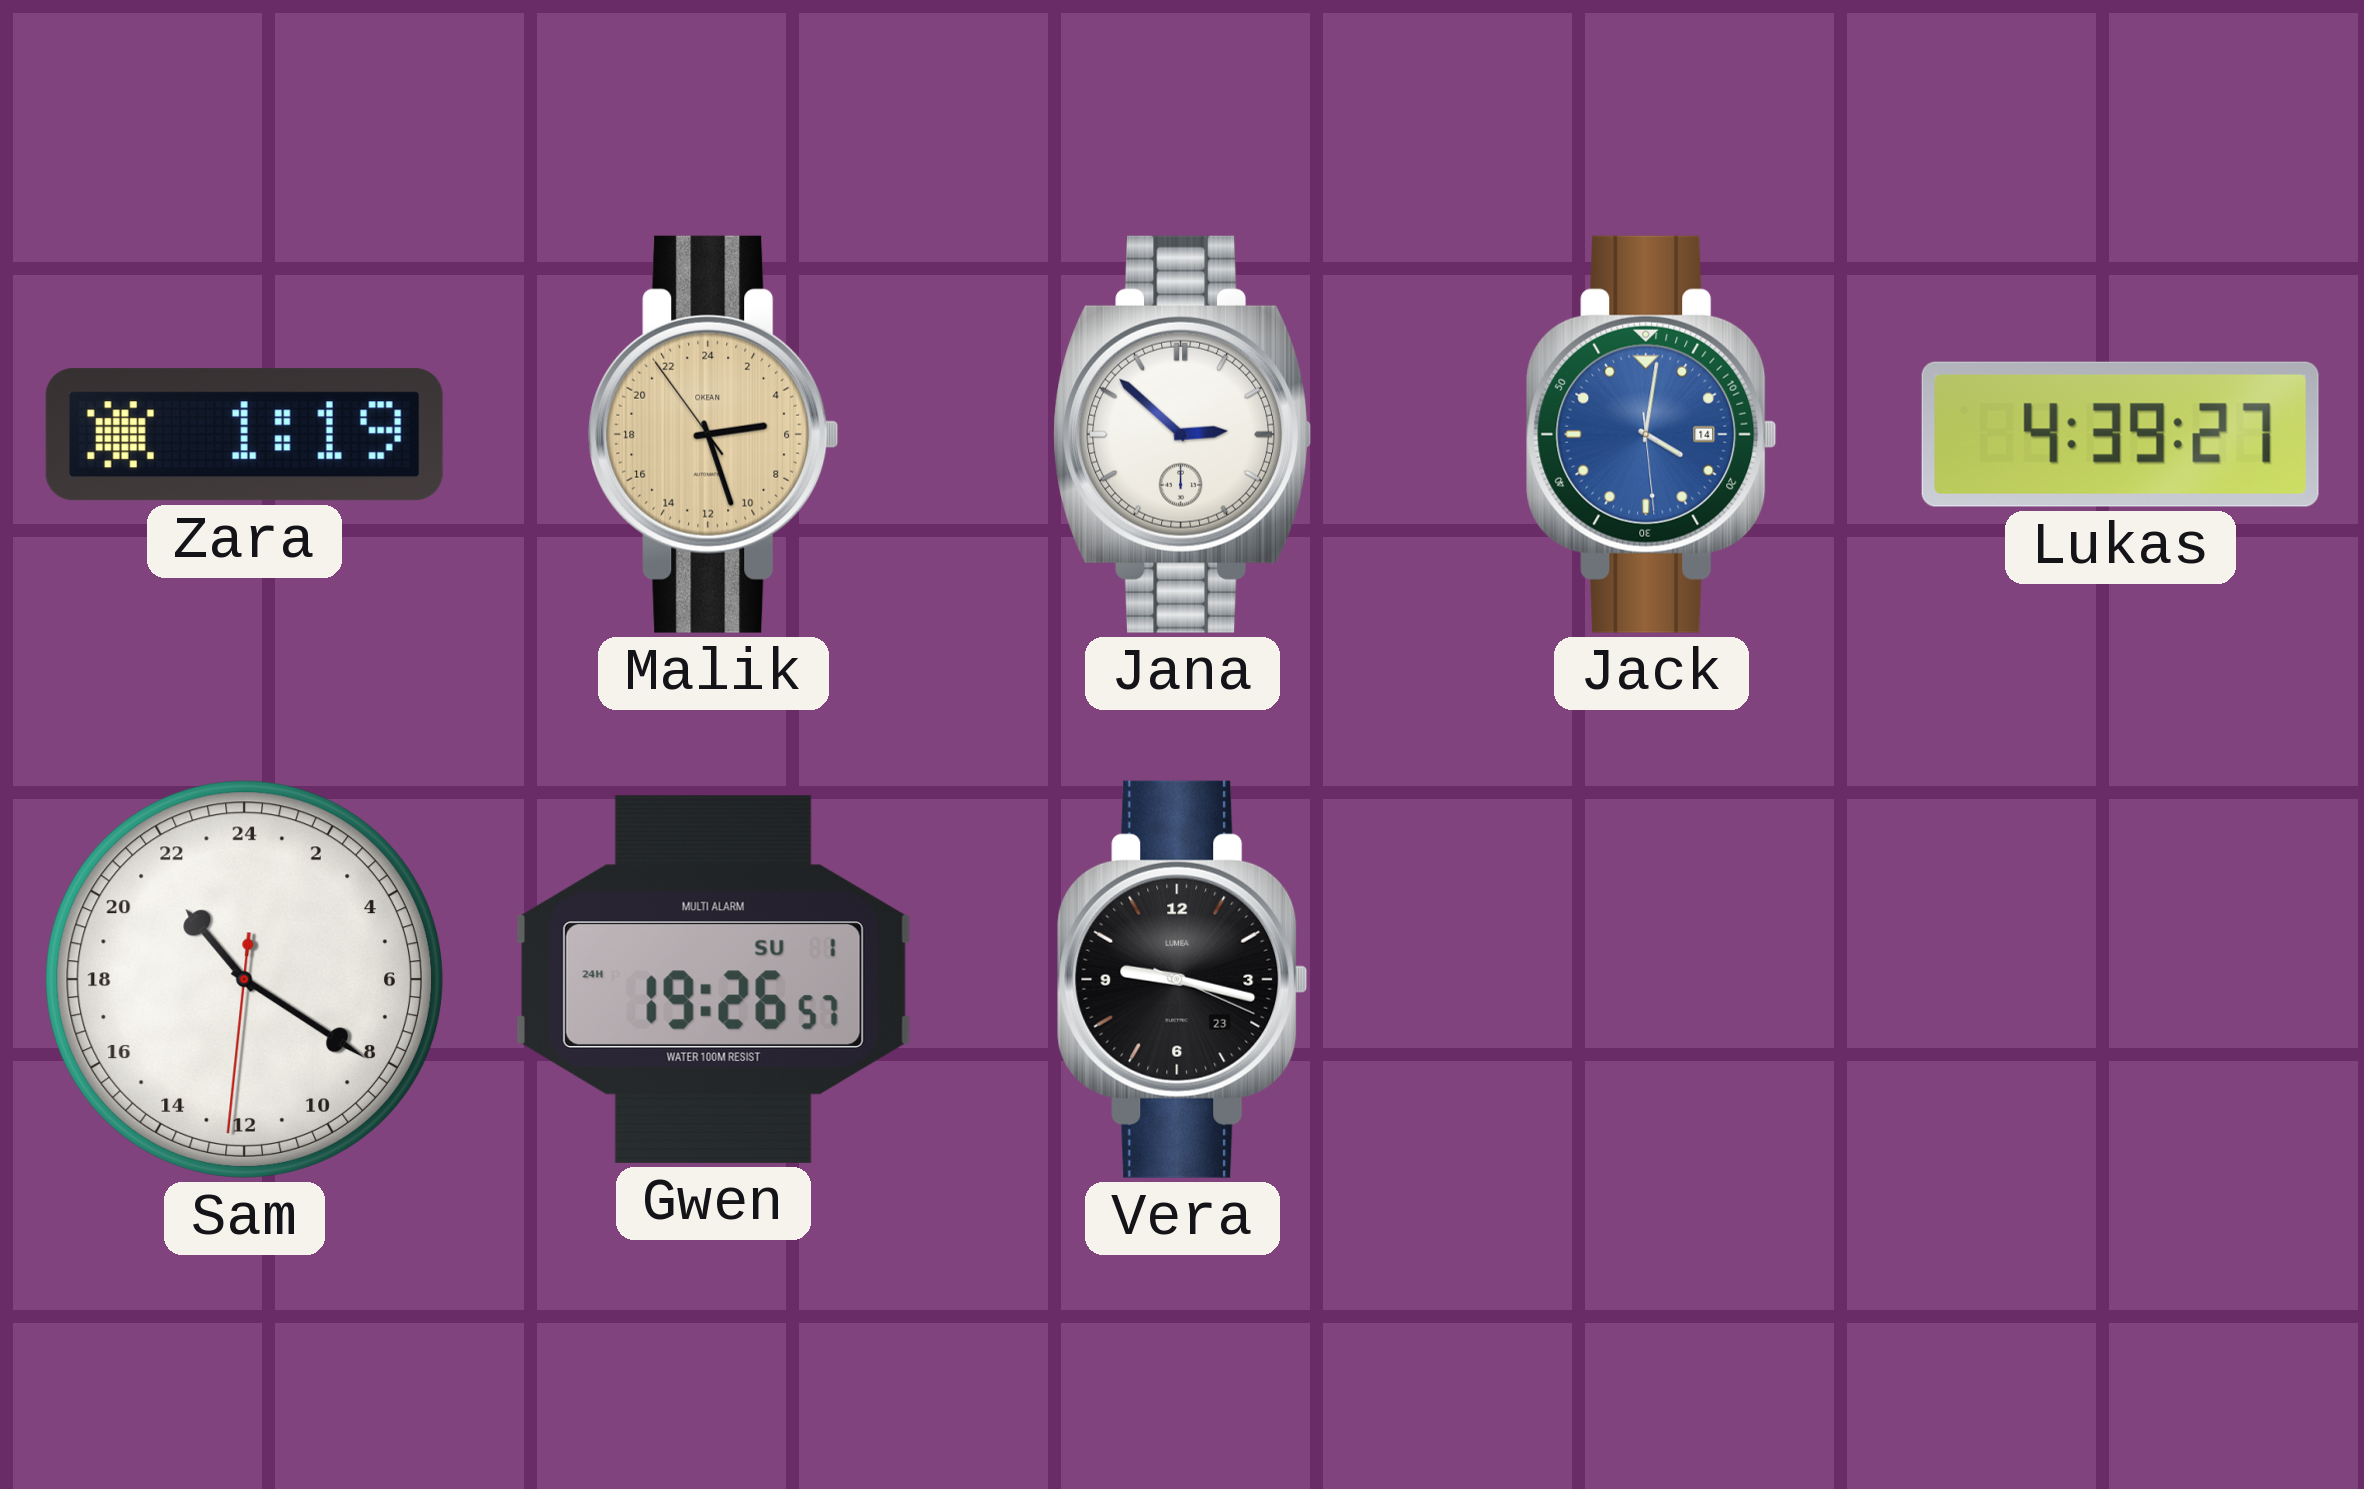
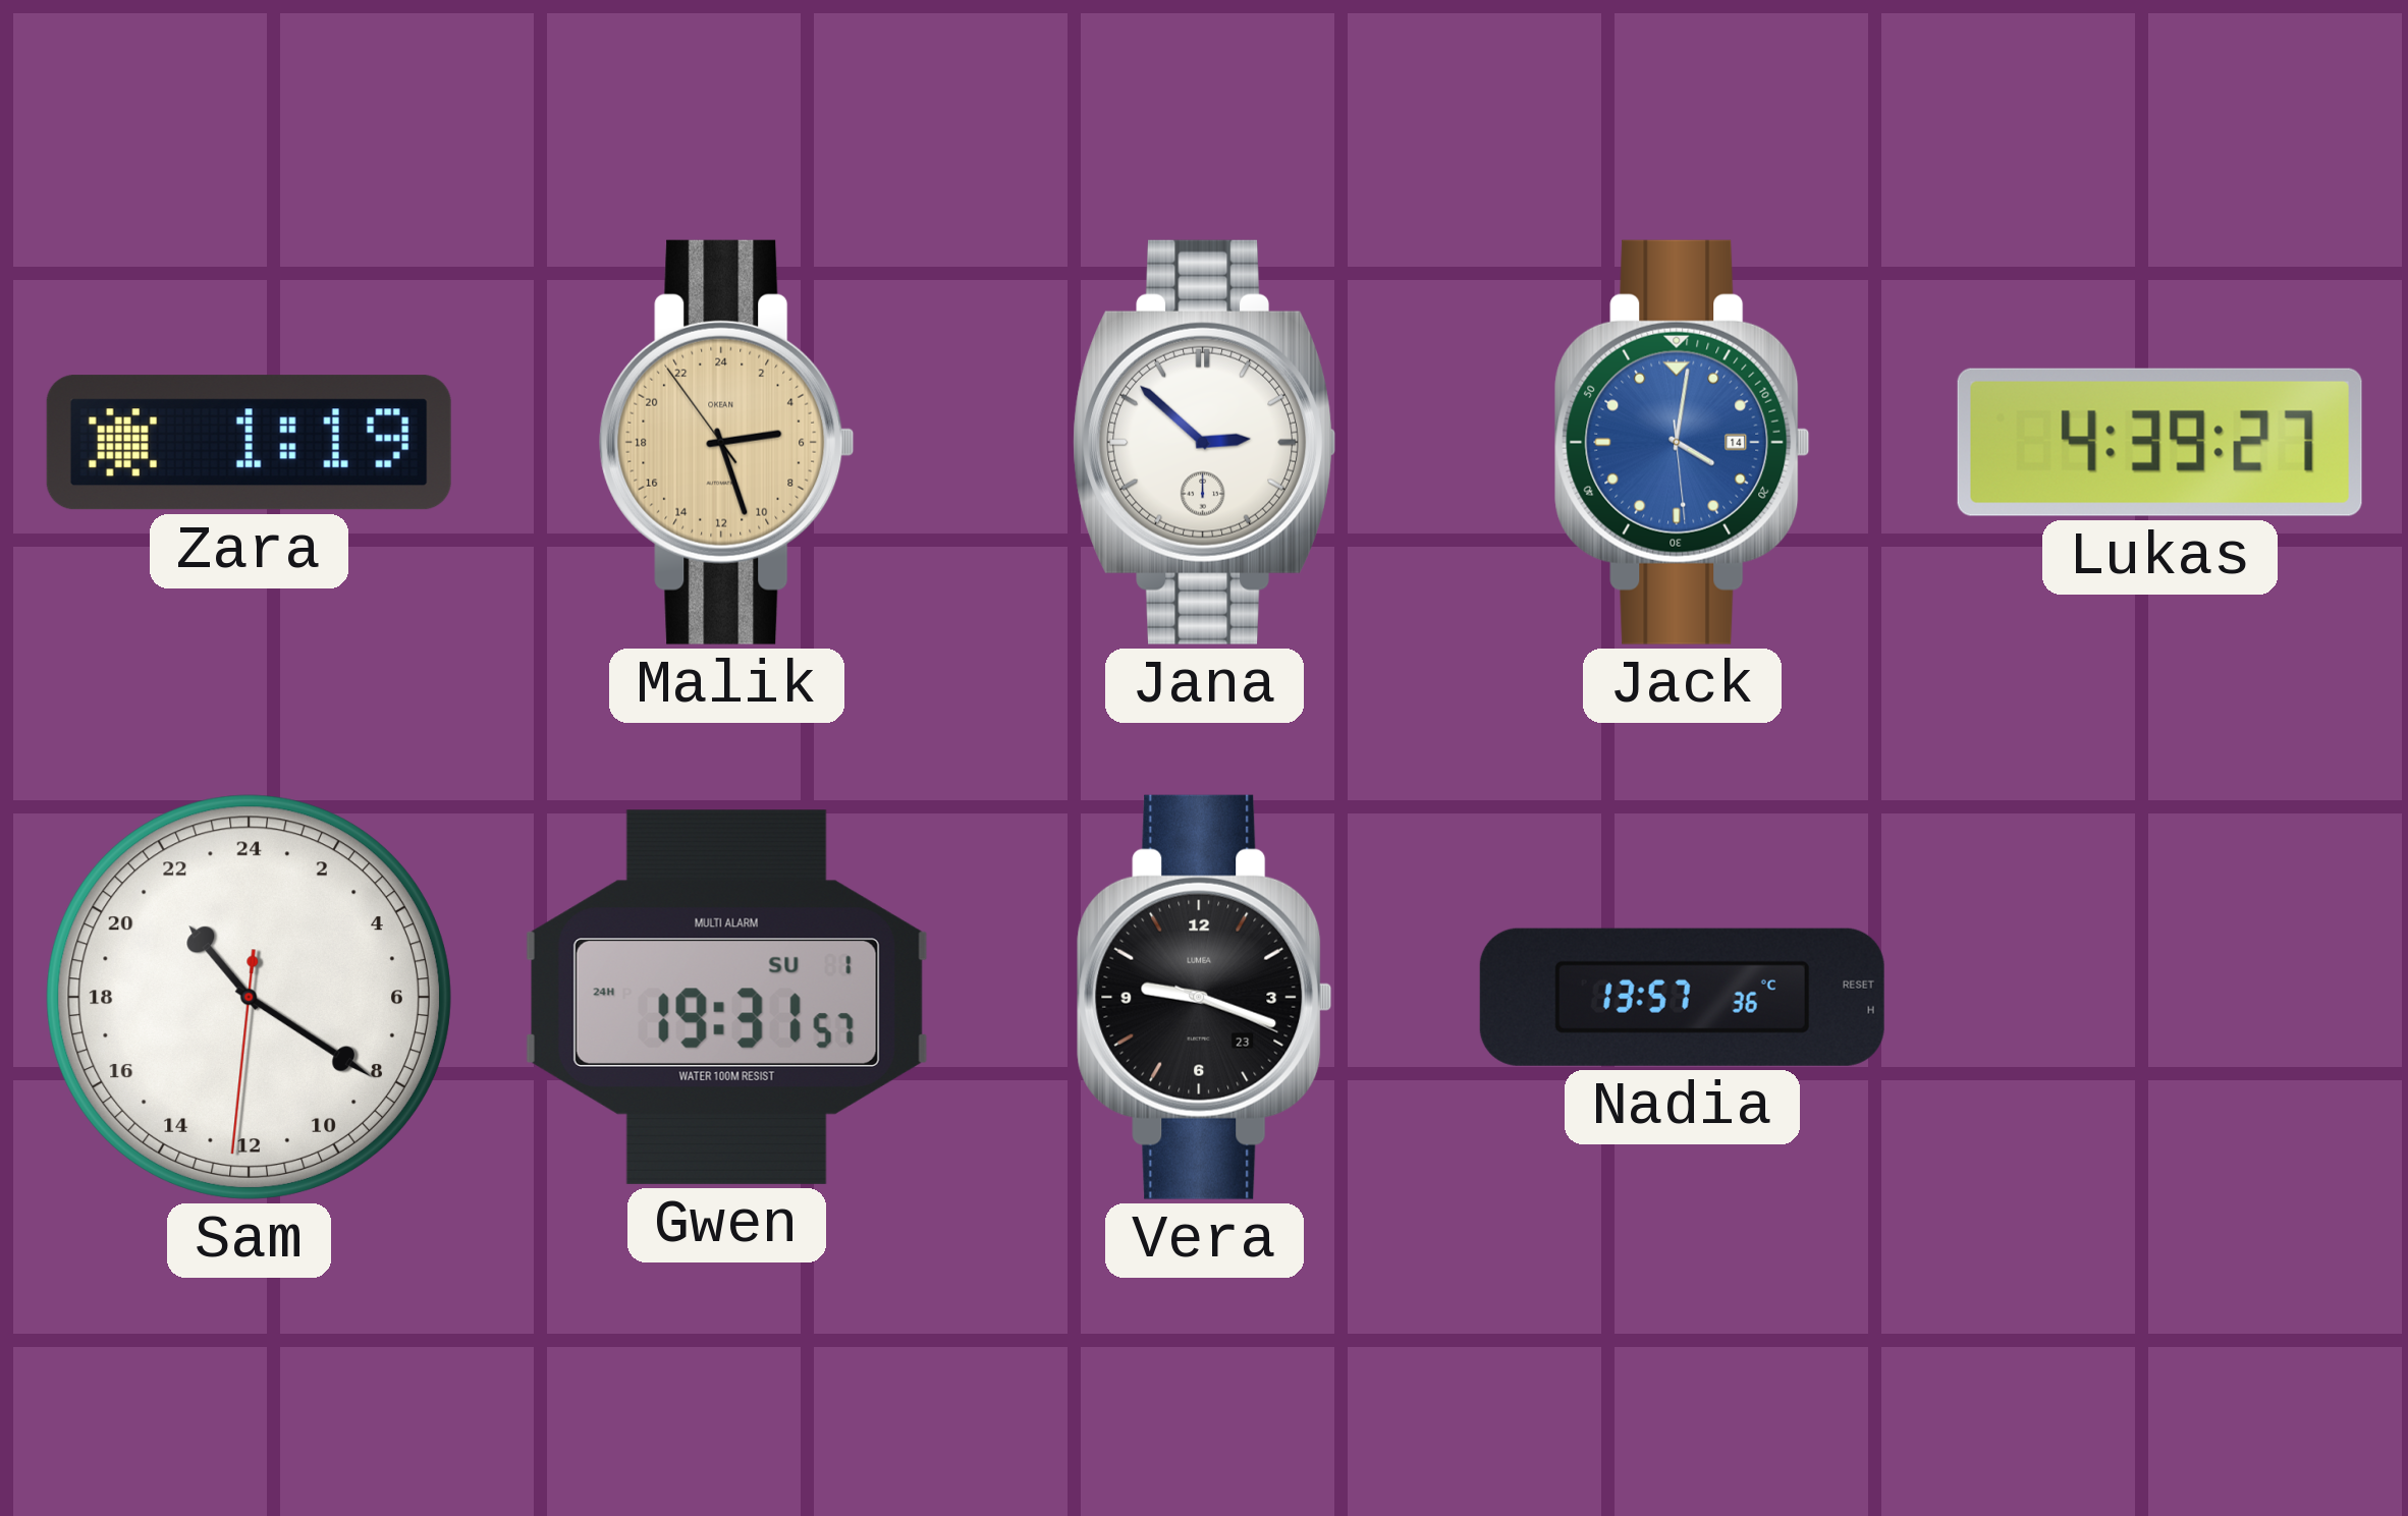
Gwen: 19:26 -> 19:31
Vera: 9:17 -> 9:18
Nadia: none -> 13:57
